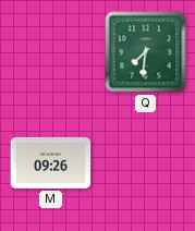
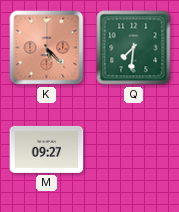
K: none -> 5:23
M: 09:26 -> 09:27
